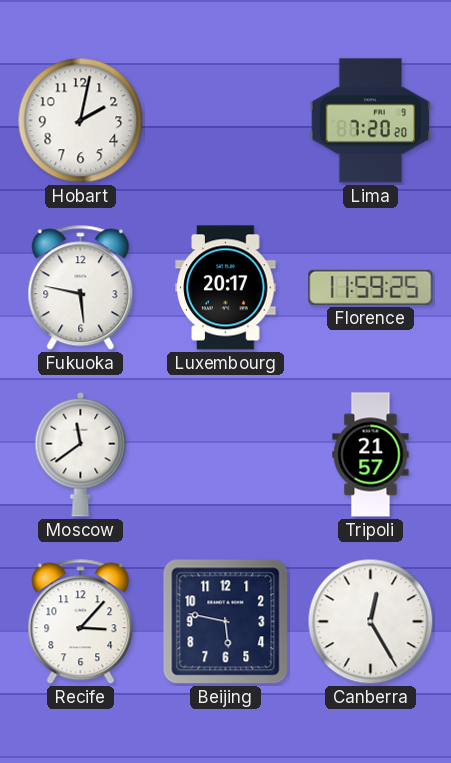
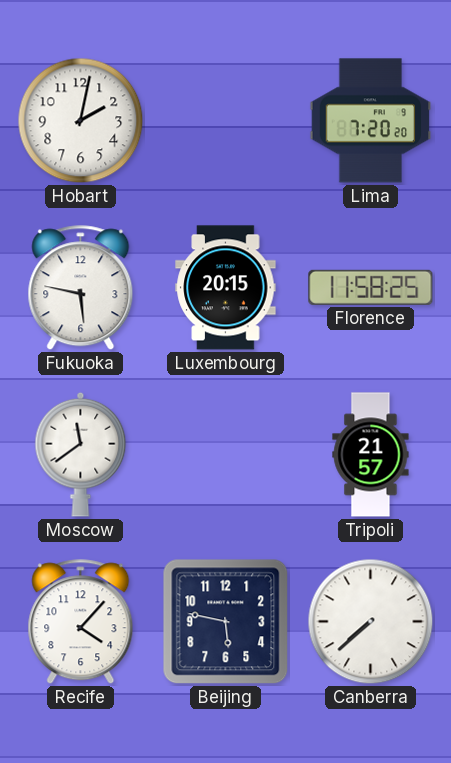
Luxembourg: 20:17 -> 20:15
Florence: 11:59 -> 11:58
Recife: 3:07 -> 4:07
Canberra: 12:25 -> 7:38
